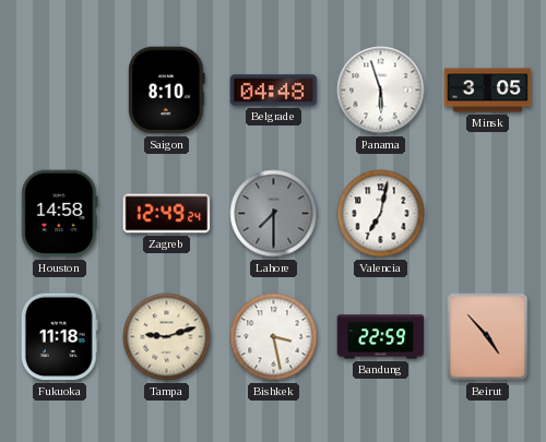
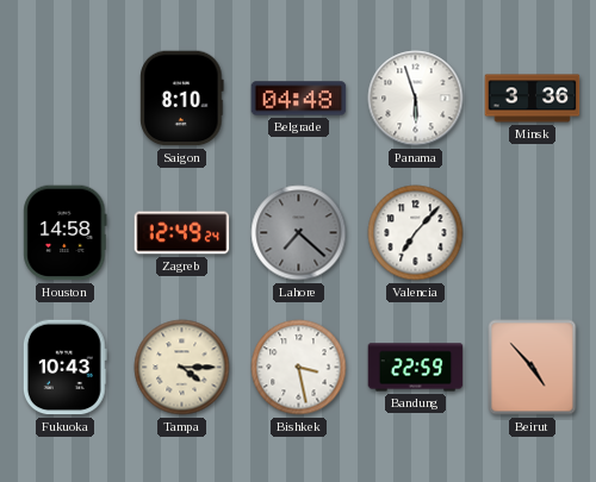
Minsk: 3:05 -> 3:36
Lahore: 7:30 -> 7:22
Valencia: 7:02 -> 7:07
Fukuoka: 11:18 -> 10:43
Tampa: 9:12 -> 4:15
